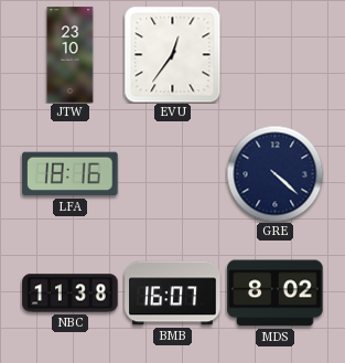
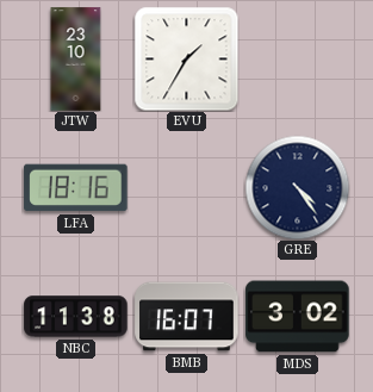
EVU: 12:36 -> 1:35
GRE: 4:22 -> 4:24
MDS: 8:02 -> 3:02
